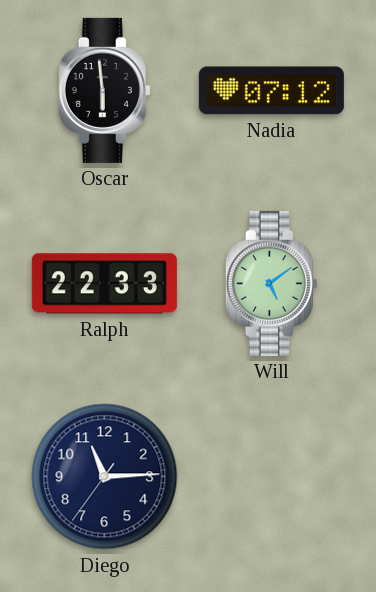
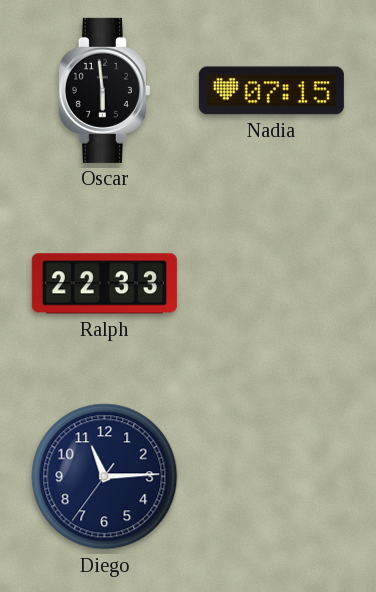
Nadia: 07:12 -> 07:15
Will: 5:09 -> none
